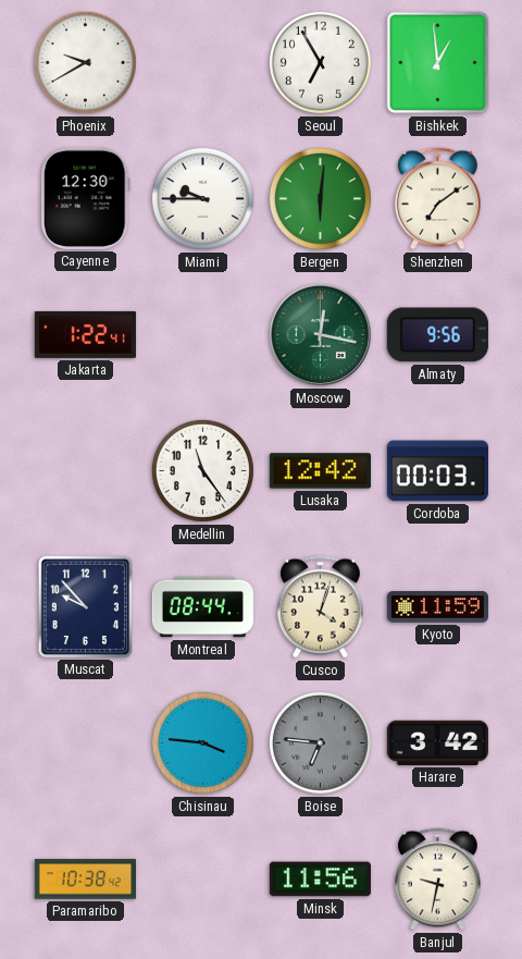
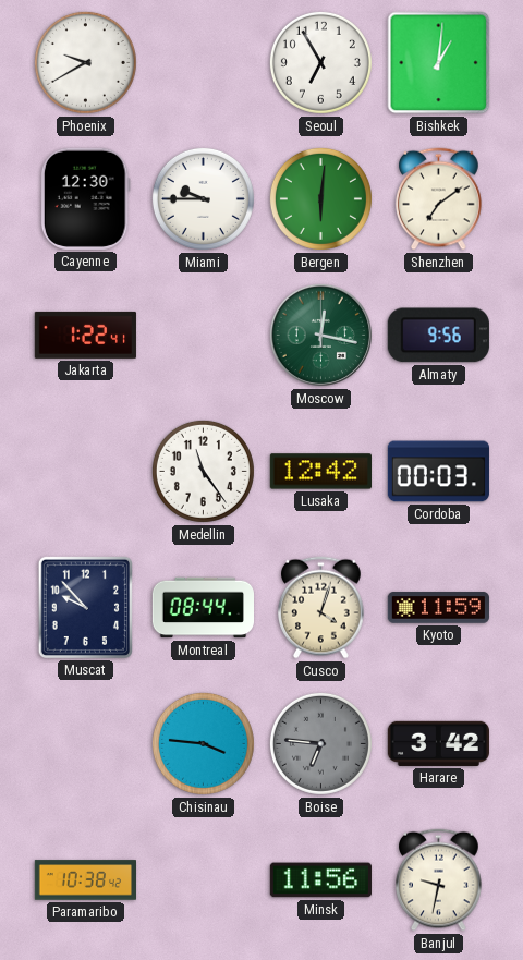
Bishkek: 12:59 -> 1:01
